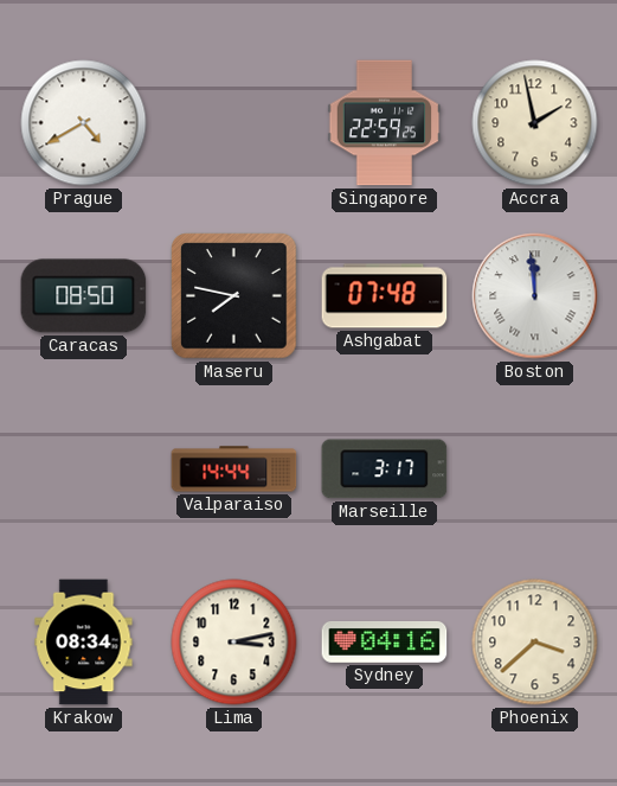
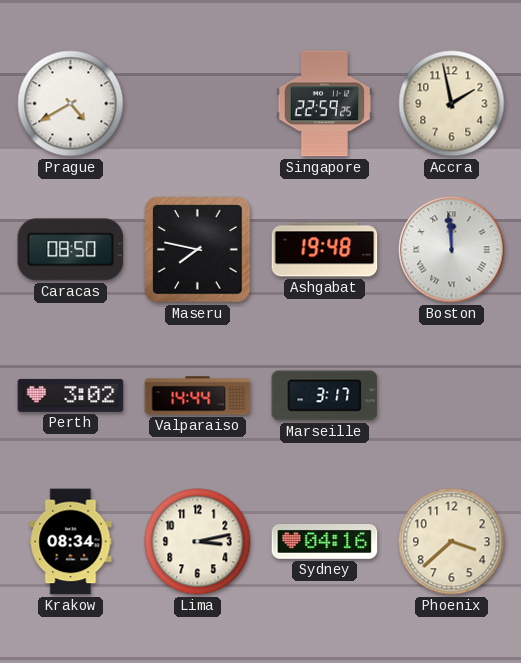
Ashgabat: 07:48 -> 19:48
Perth: none -> 3:02
